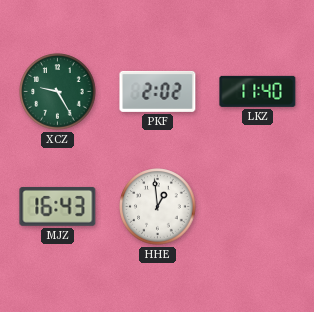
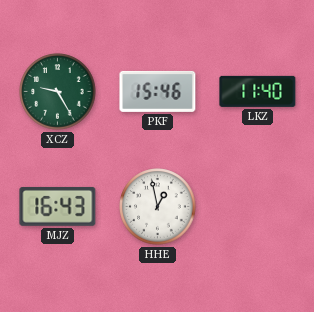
PKF: 2:02 -> 15:46
HHE: 12:59 -> 12:58
